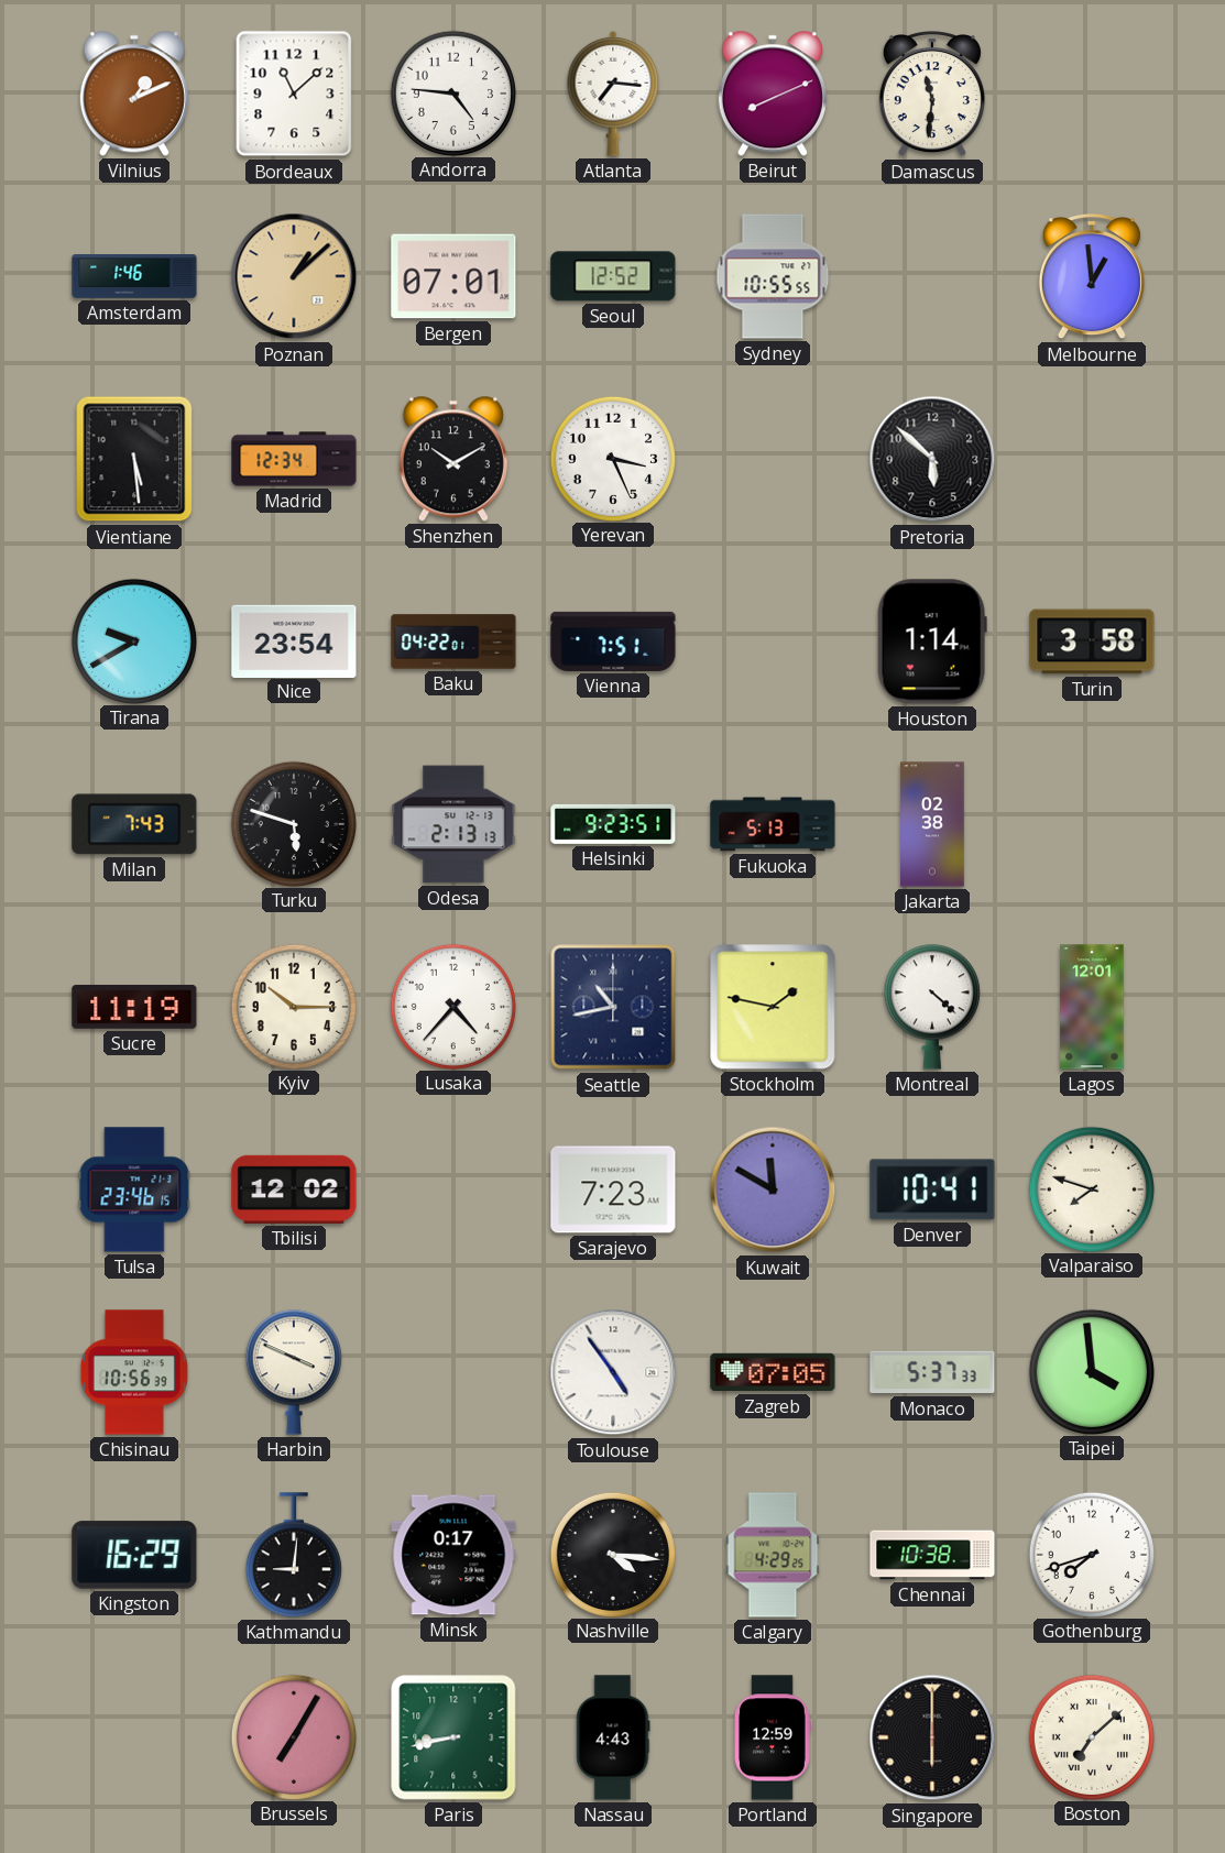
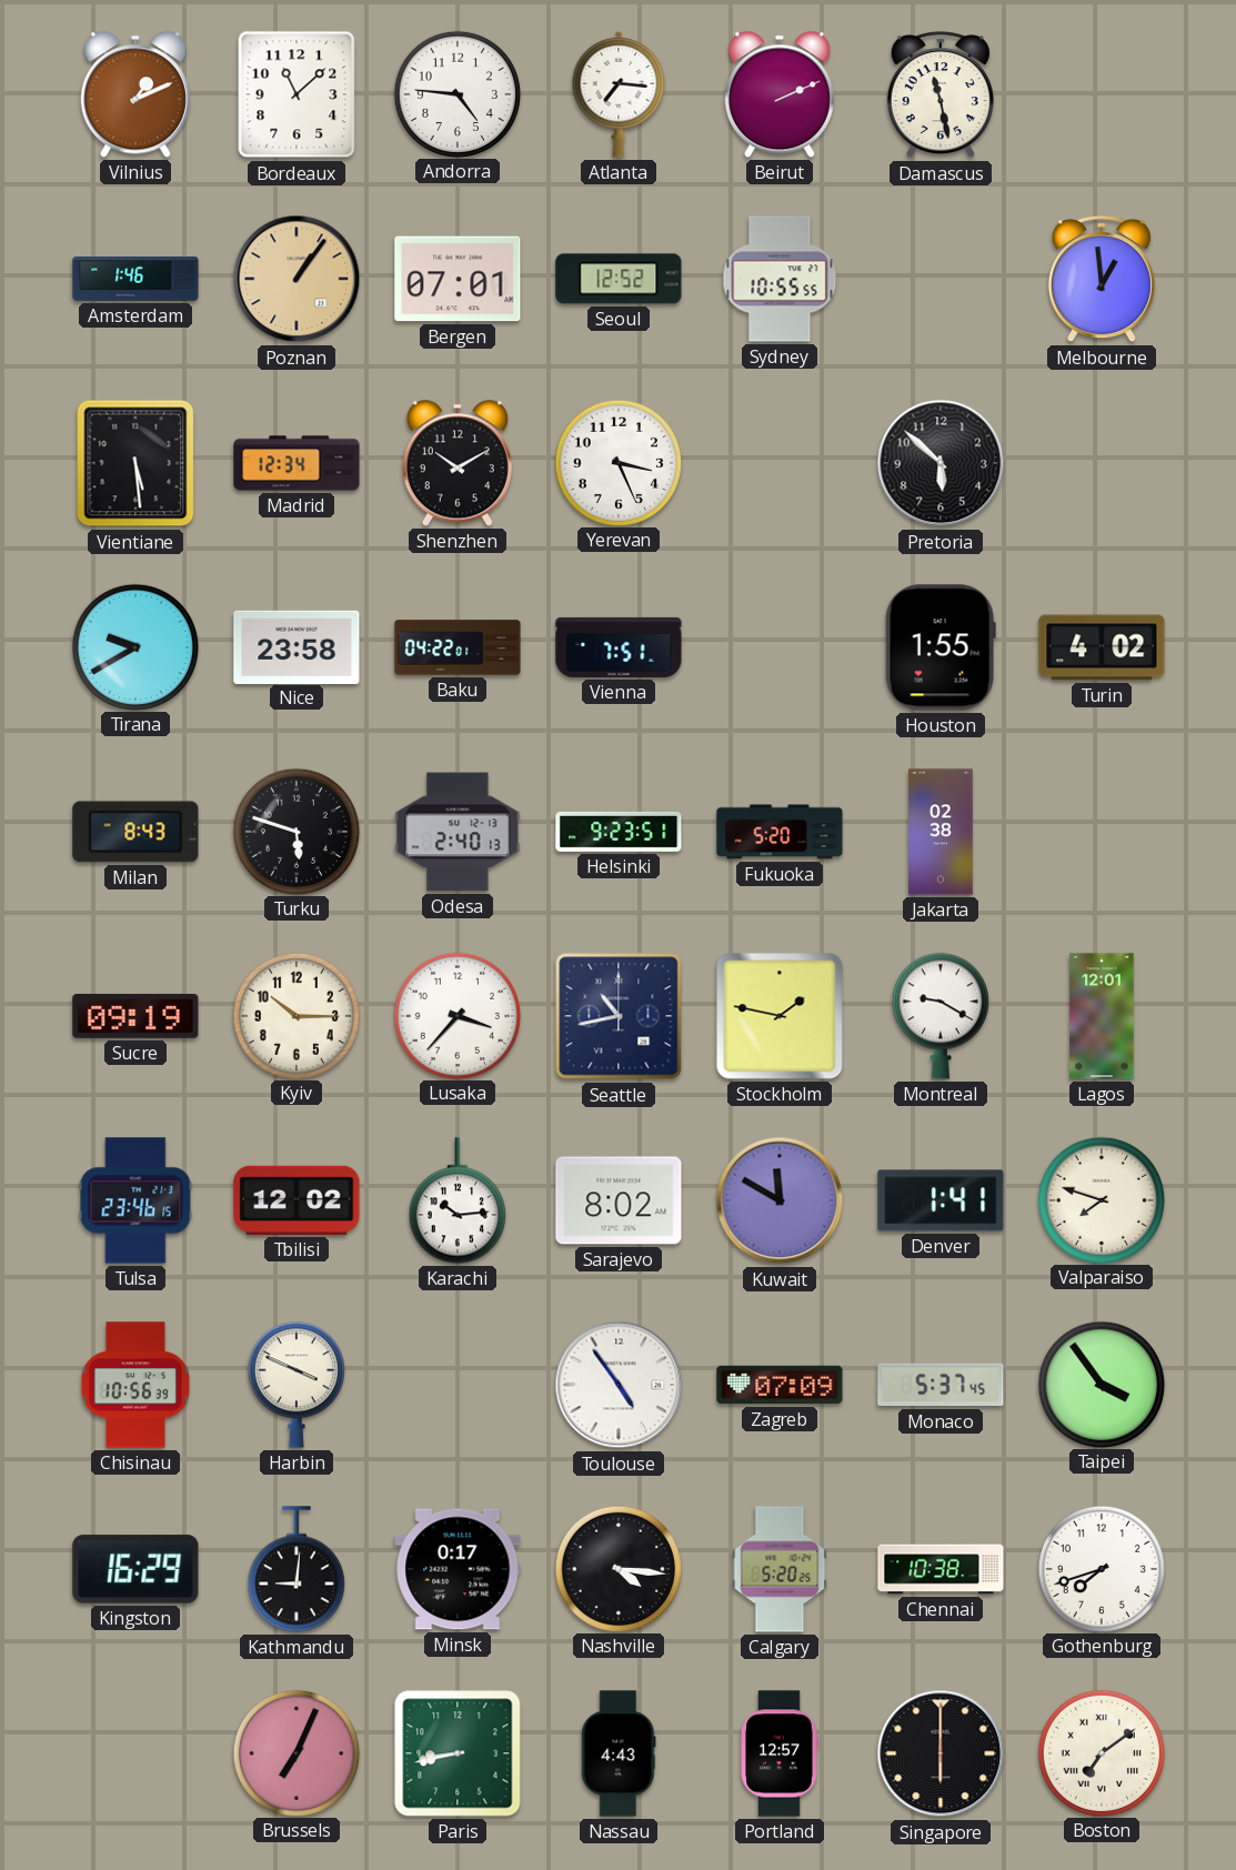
Beirut: 8:11 -> 2:11
Damascus: 11:31 -> 11:28
Poznan: 1:08 -> 1:06
Nice: 23:54 -> 23:58
Houston: 1:14 -> 1:55
Turin: 3:58 -> 4:02
Milan: 7:43 -> 8:43
Odesa: 2:13 -> 2:40
Fukuoka: 5:13 -> 5:20
Sucre: 11:19 -> 09:19
Lusaka: 4:37 -> 3:37
Montreal: 4:22 -> 9:20
Karachi: none -> 10:14
Sarajevo: 7:23 -> 8:02
Denver: 10:41 -> 1:41
Zagreb: 07:05 -> 07:09
Monaco: 5:37:33 -> 5:37:45
Taipei: 3:59 -> 3:54
Calgary: 4:29 -> 5:20
Brussels: 7:05 -> 7:04
Portland: 12:59 -> 12:57
Boston: 7:08 -> 7:09
